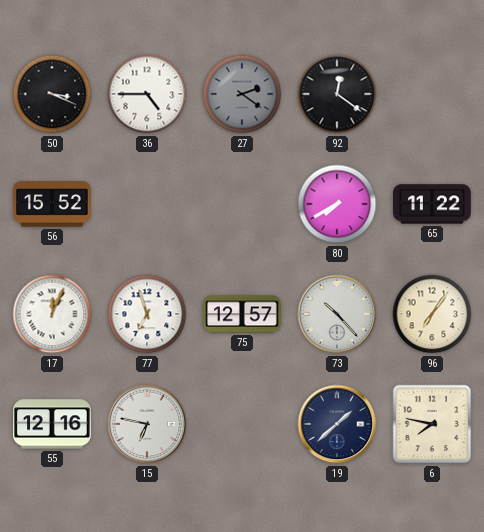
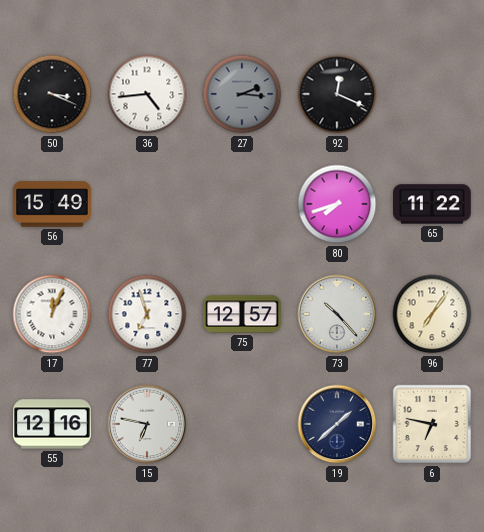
36: 4:45 -> 4:44
27: 2:21 -> 2:16
92: 12:21 -> 12:19
56: 15:52 -> 15:49
80: 7:40 -> 7:42
6: 7:47 -> 6:47
